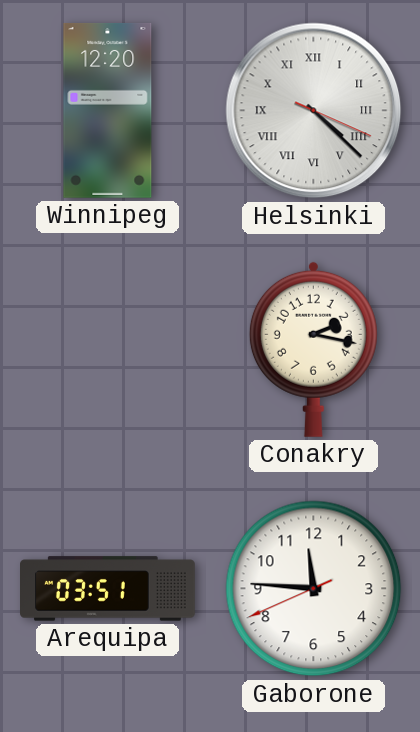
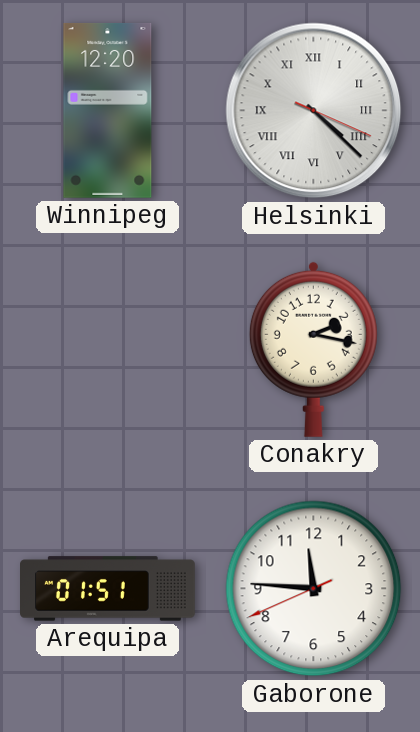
Arequipa: 03:51 -> 01:51
